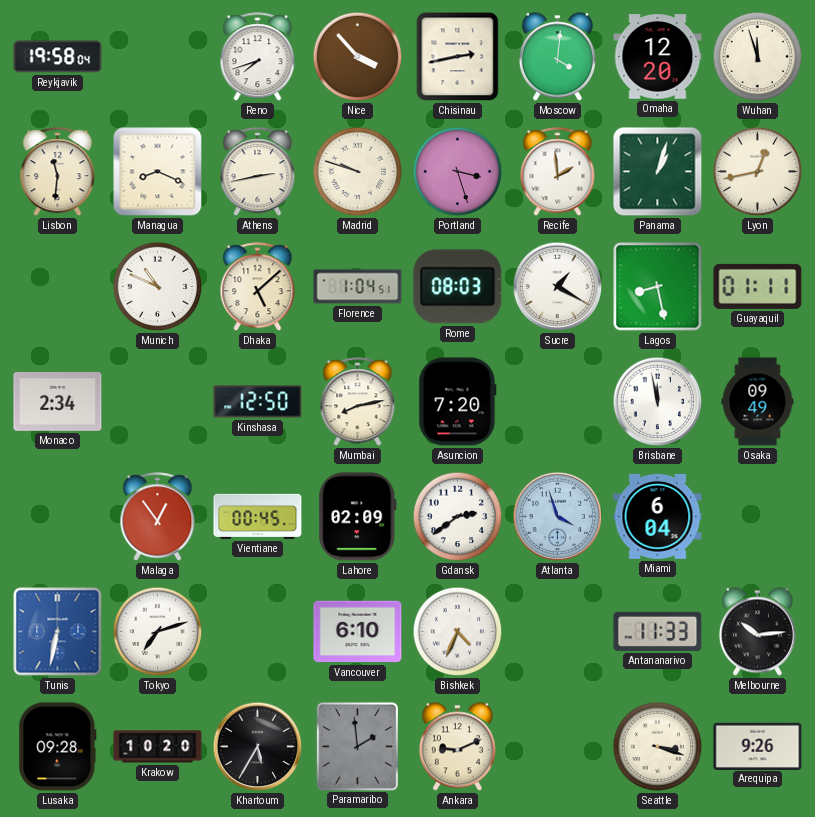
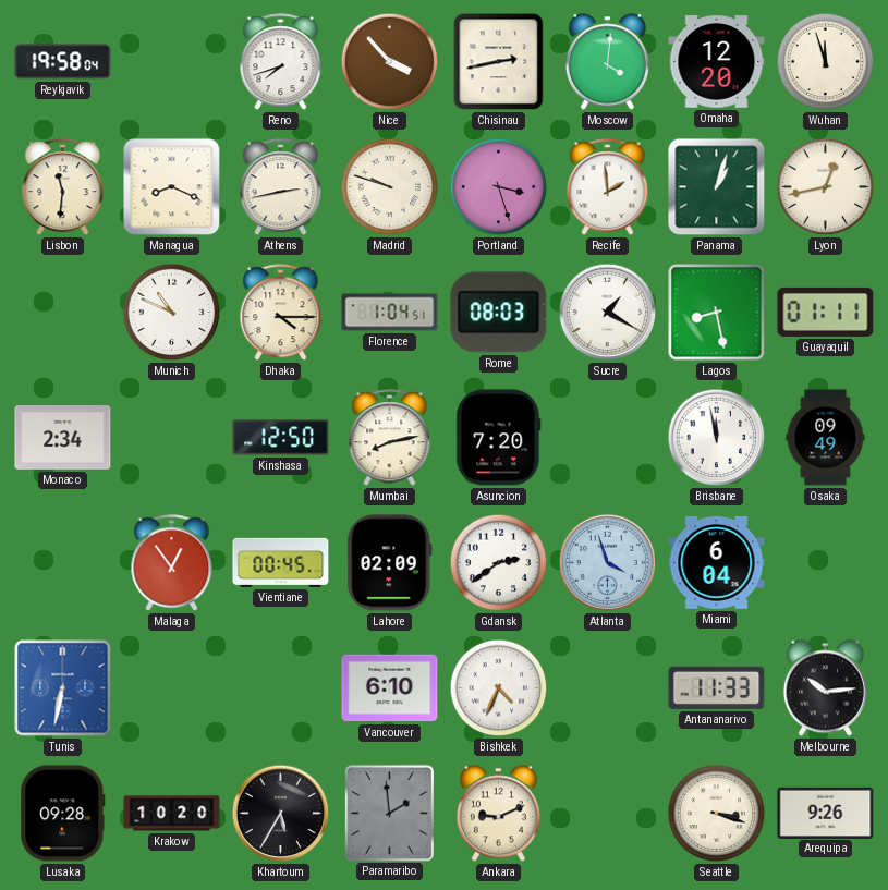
Dhaka: 5:08 -> 4:15
Tokyo: 7:12 -> none
